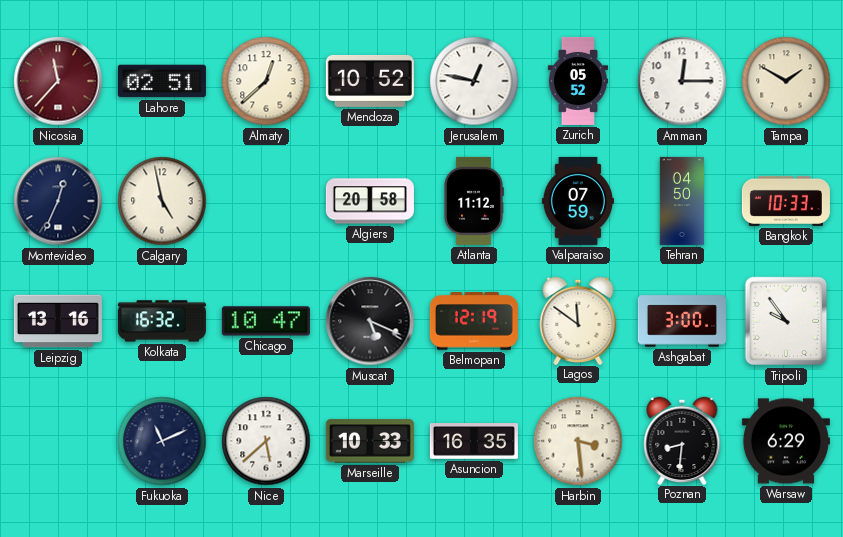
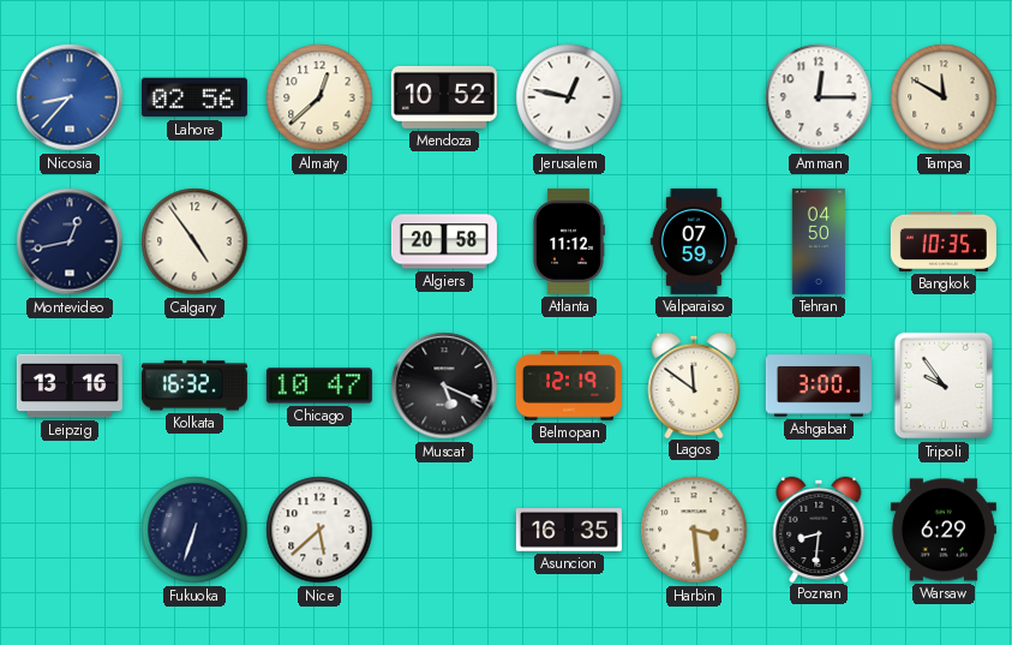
Nicosia: 11:37 -> 8:37
Nicosia dial: burgundy -> blue
Lahore: 02:51 -> 02:56
Zurich: 05:52 -> none
Tampa: 1:50 -> 11:50
Montevideo: 12:34 -> 12:43
Calgary: 4:58 -> 4:54
Bangkok: 10:33 -> 10:35
Fukuoka: 11:11 -> 6:33
Marseille: 10:33 -> none
